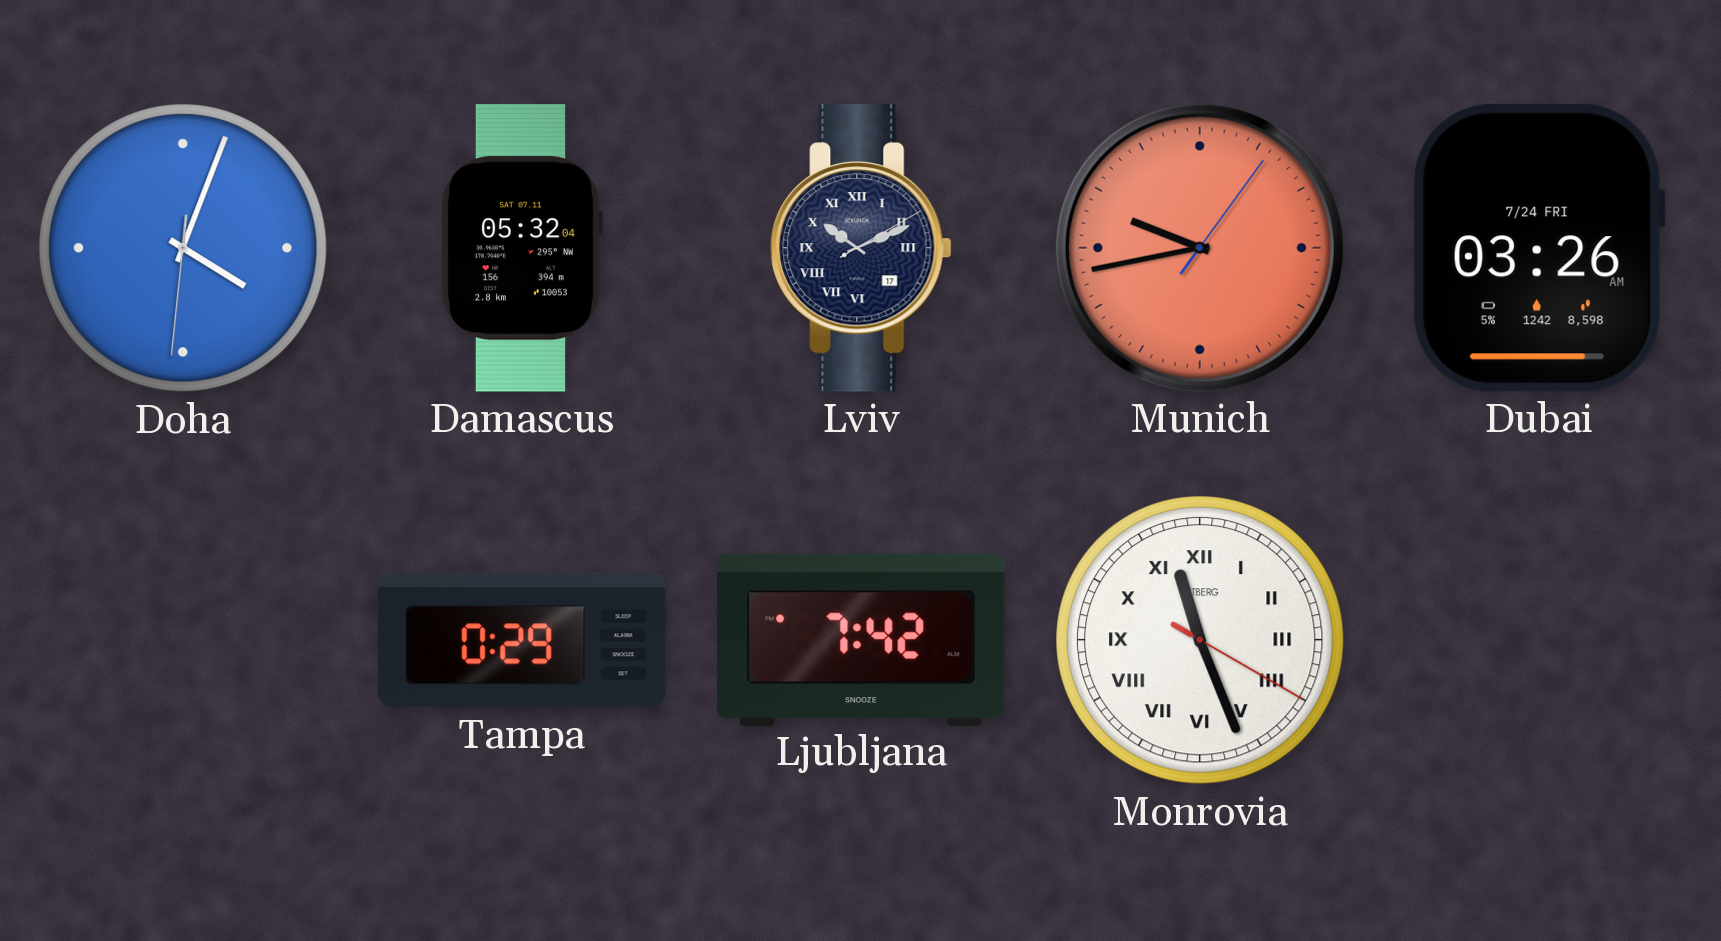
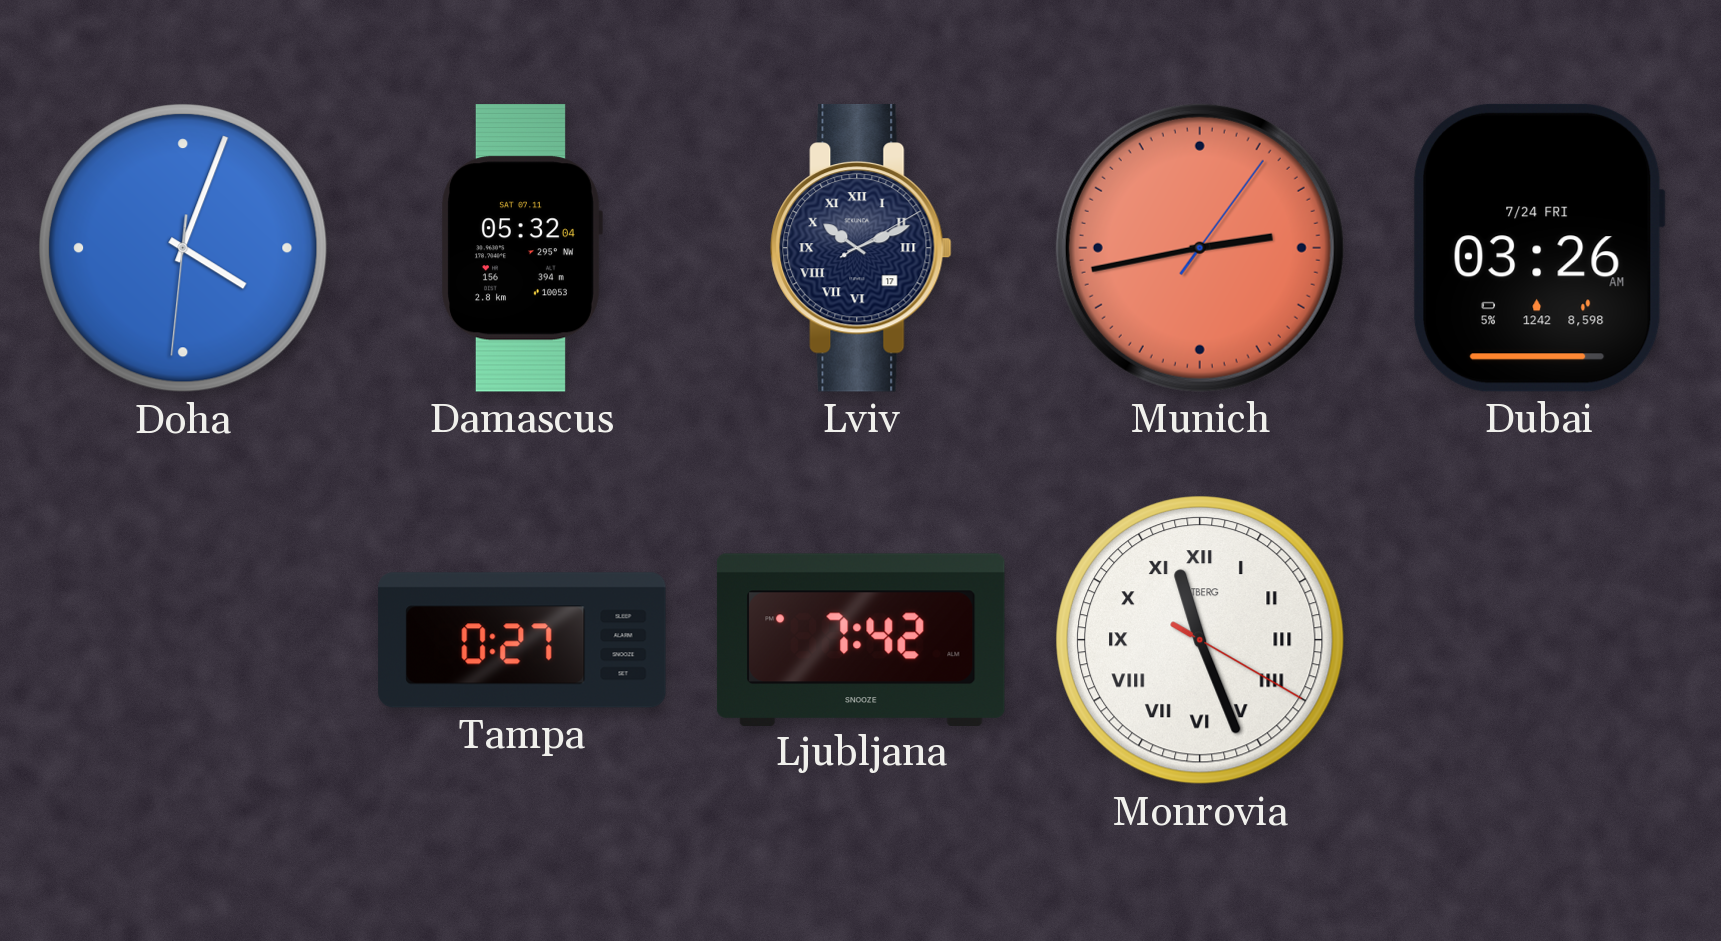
Munich: 9:43 -> 2:43
Tampa: 0:29 -> 0:27
